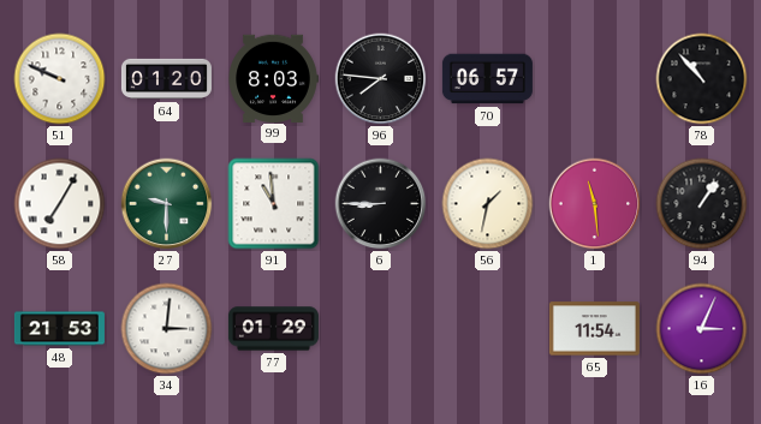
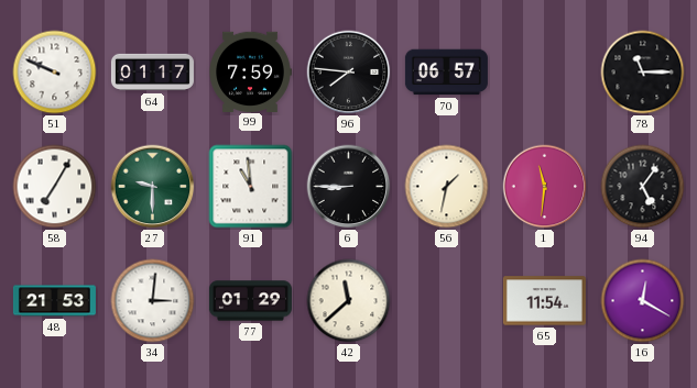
64: 01:20 -> 01:17
99: 8:03 -> 7:59
78: 10:53 -> 11:15
1: 11:29 -> 11:31
94: 1:06 -> 5:06
42: none -> 11:38
16: 3:04 -> 12:20
